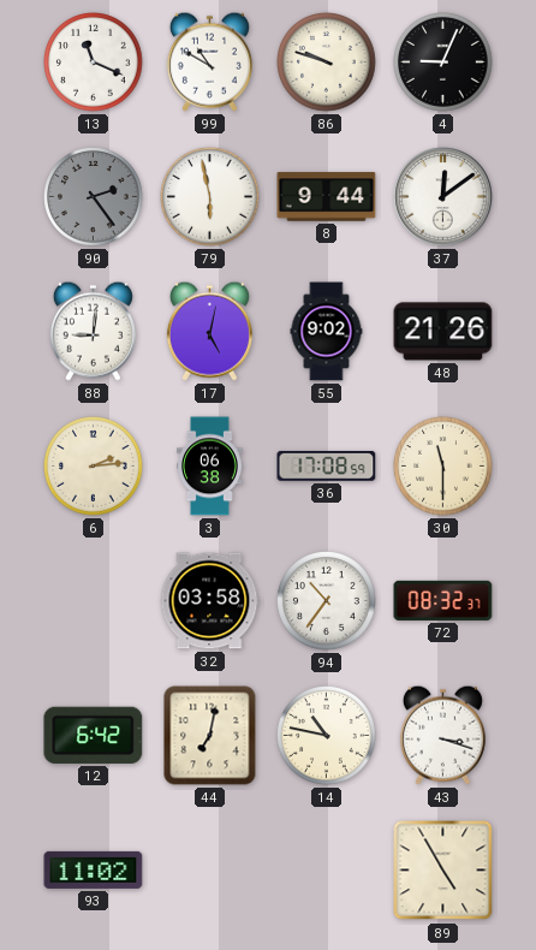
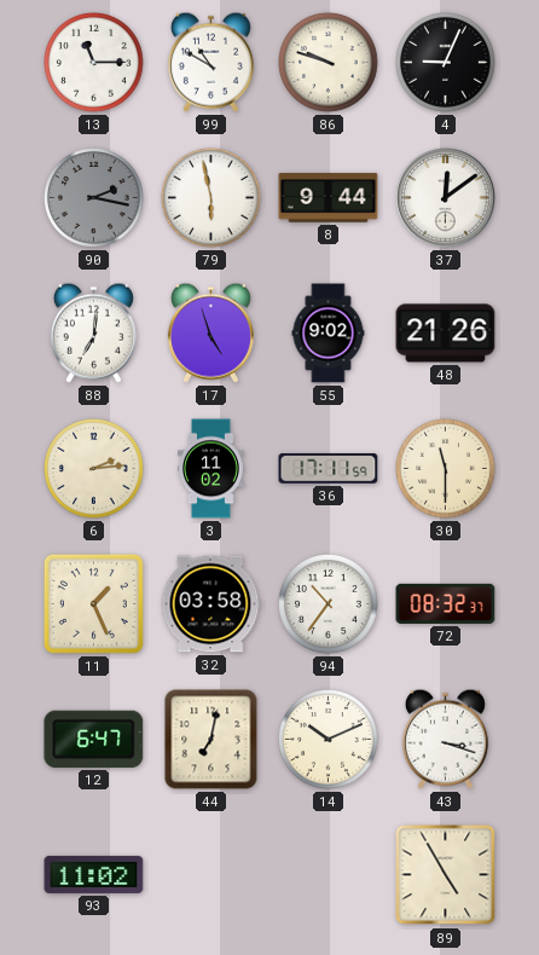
13: 11:19 -> 11:15
90: 2:24 -> 2:17
88: 9:01 -> 7:01
17: 5:02 -> 4:57
3: 06:38 -> 11:02
36: 17:08 -> 17:11
11: none -> 1:26
12: 6:42 -> 6:47
14: 10:47 -> 10:11
